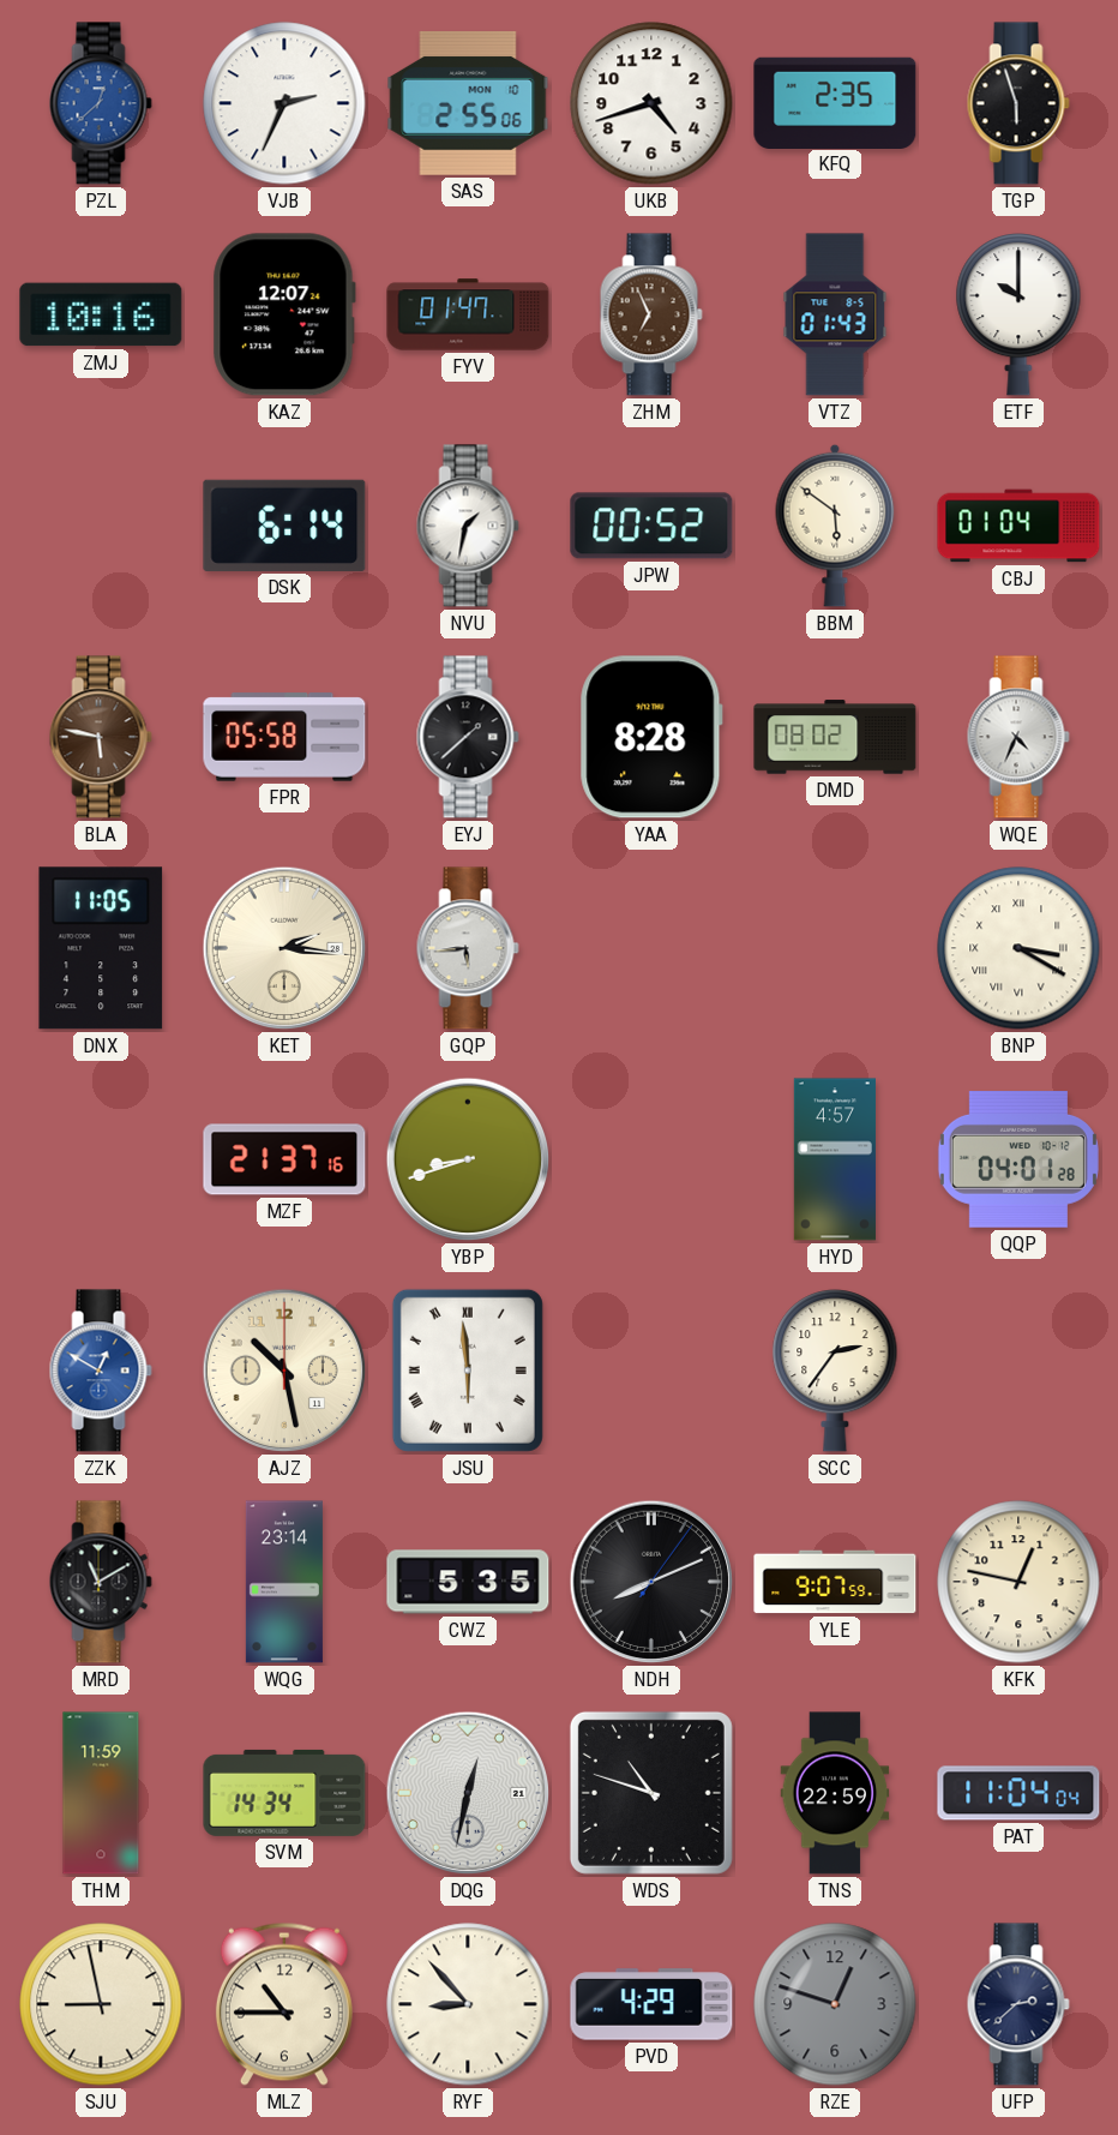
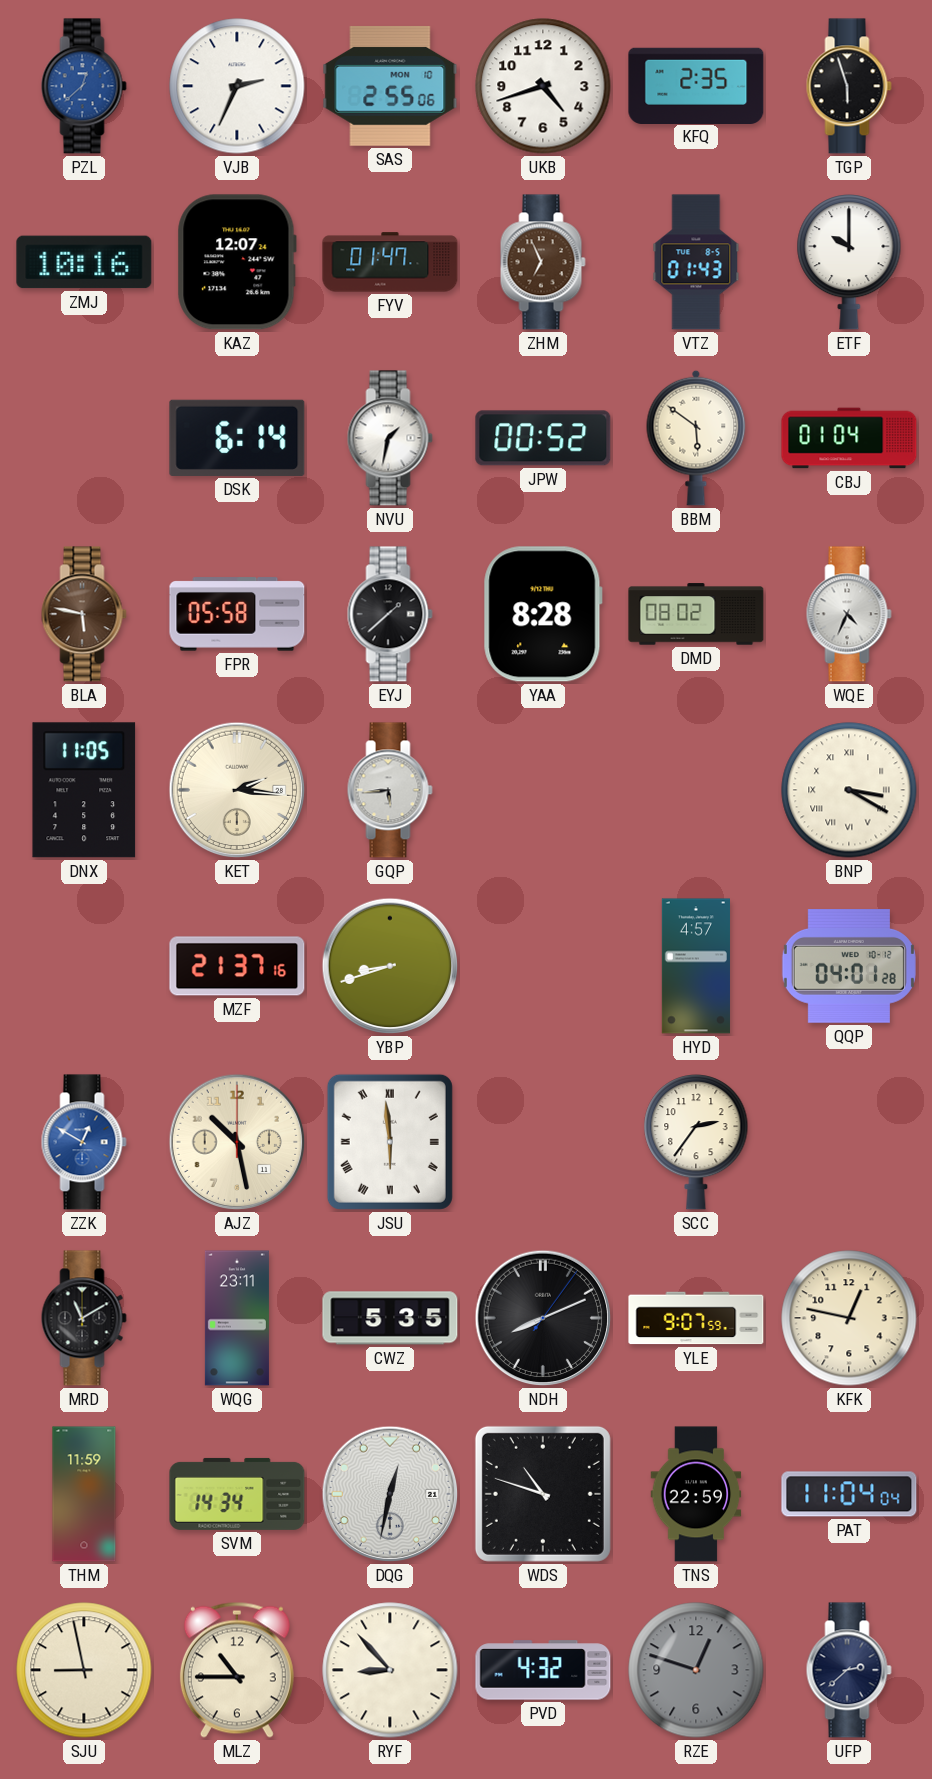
WQG: 23:14 -> 23:11
PVD: 4:29 -> 4:32
